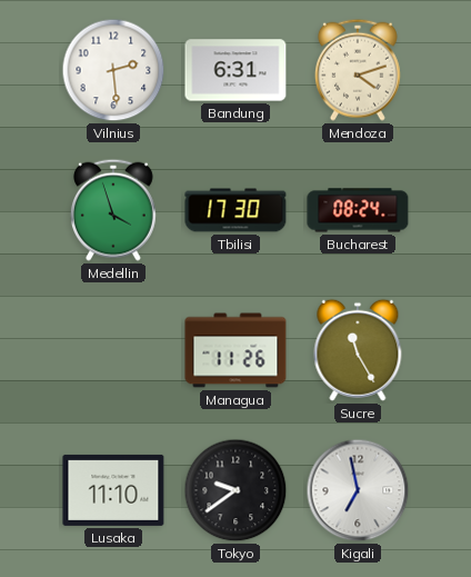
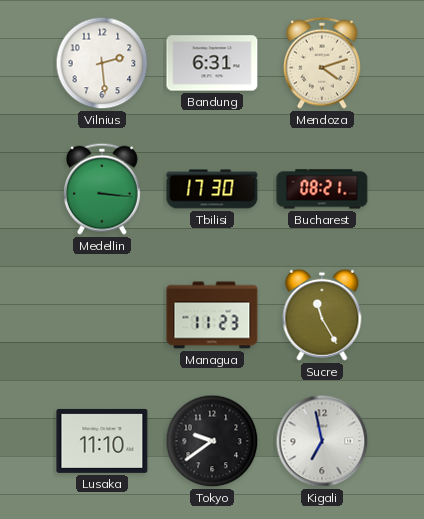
Medellin: 3:57 -> 3:16
Bucharest: 08:24 -> 08:21
Managua: 11:26 -> 11:23
